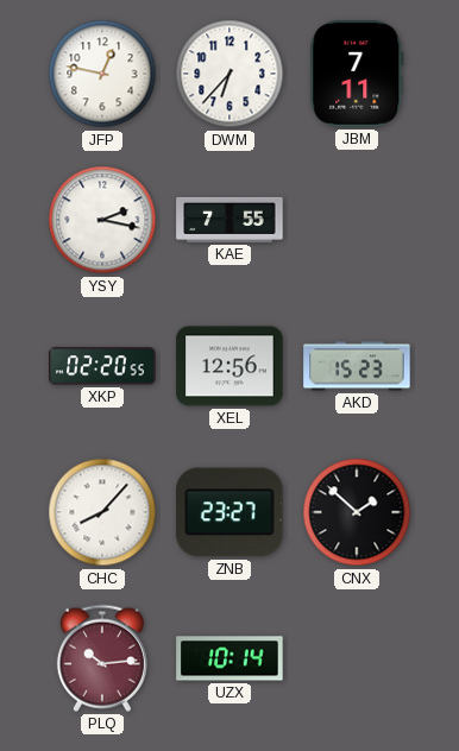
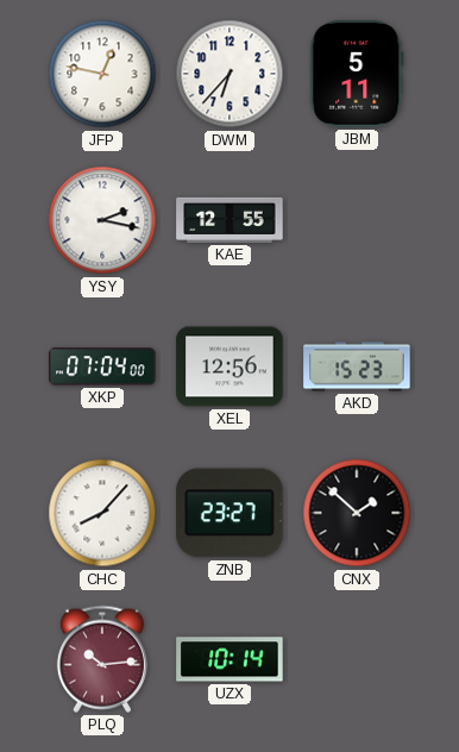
JBM: 7:11 -> 5:11
KAE: 7:55 -> 12:55
XKP: 02:20 -> 07:04
